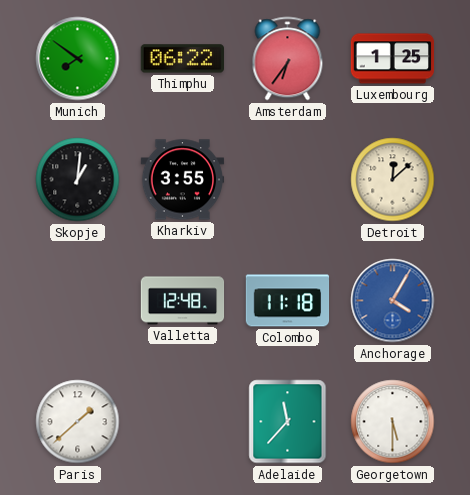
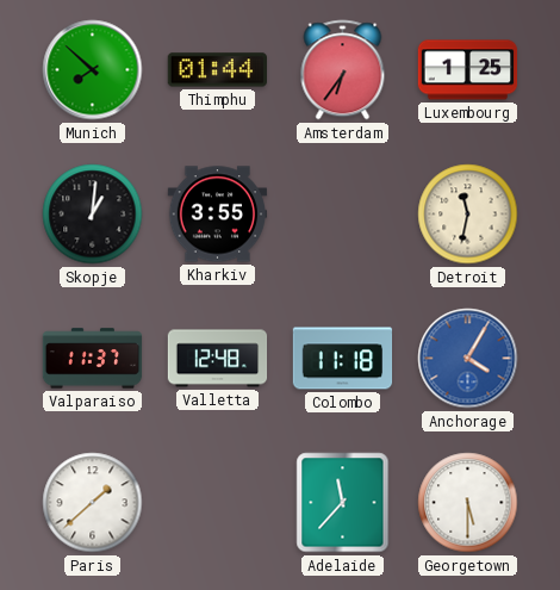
Munich: 7:51 -> 7:52
Thimphu: 06:22 -> 01:44
Detroit: 12:08 -> 11:32
Valparaiso: none -> 11:37
